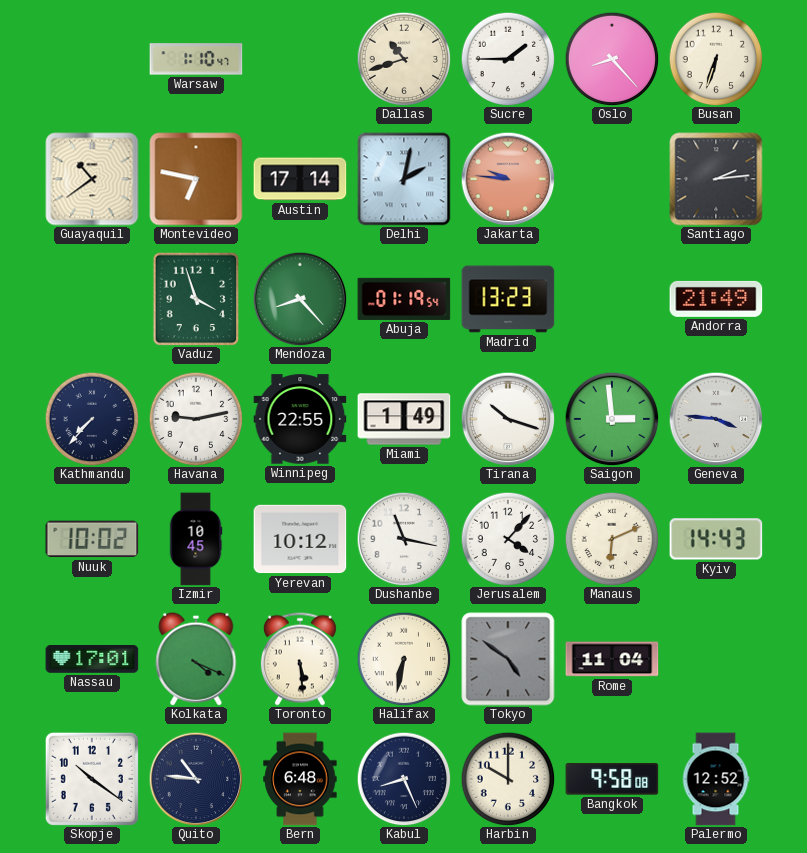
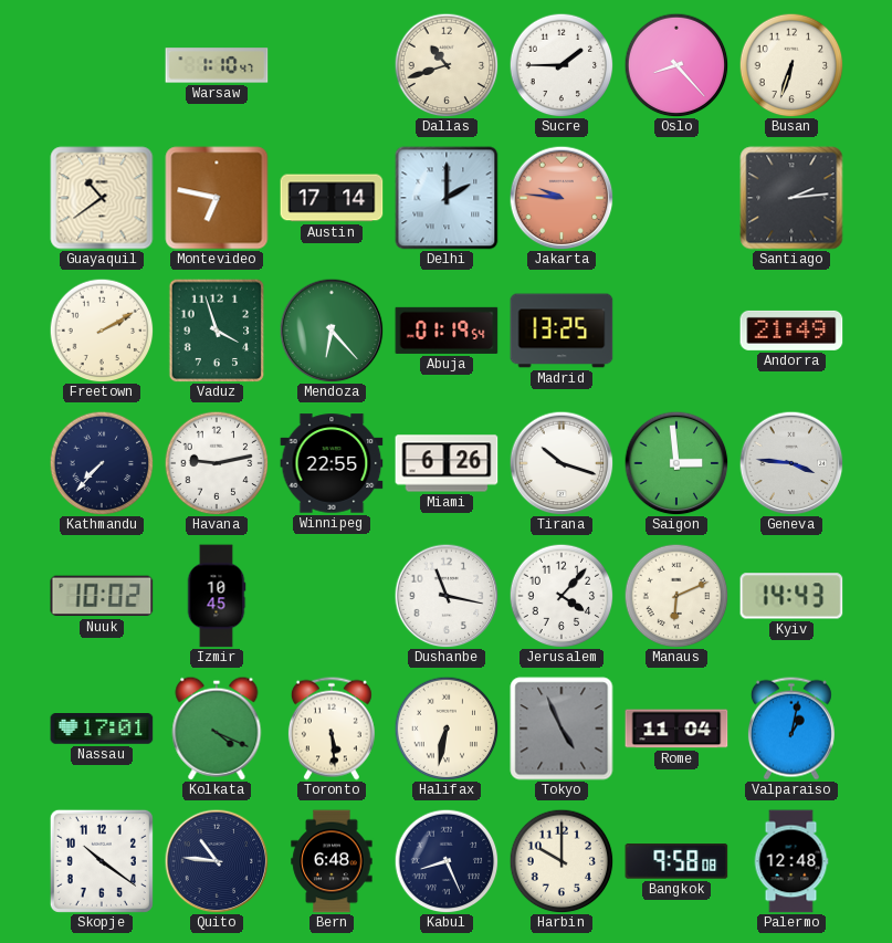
Delhi: 2:02 -> 2:00
Freetown: none -> 2:10
Mendoza: 8:23 -> 6:23
Madrid: 13:23 -> 13:25
Miami: 1:49 -> 6:26
Yerevan: 10:12 -> none
Tokyo: 4:51 -> 4:56
Valparaiso: none -> 1:02
Palermo: 12:52 -> 12:48
